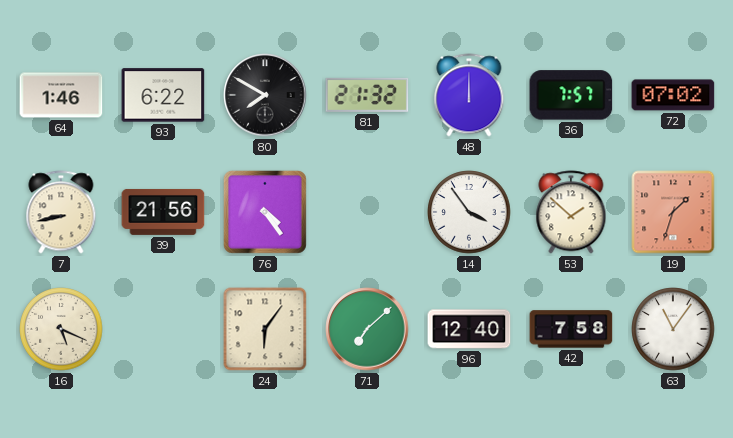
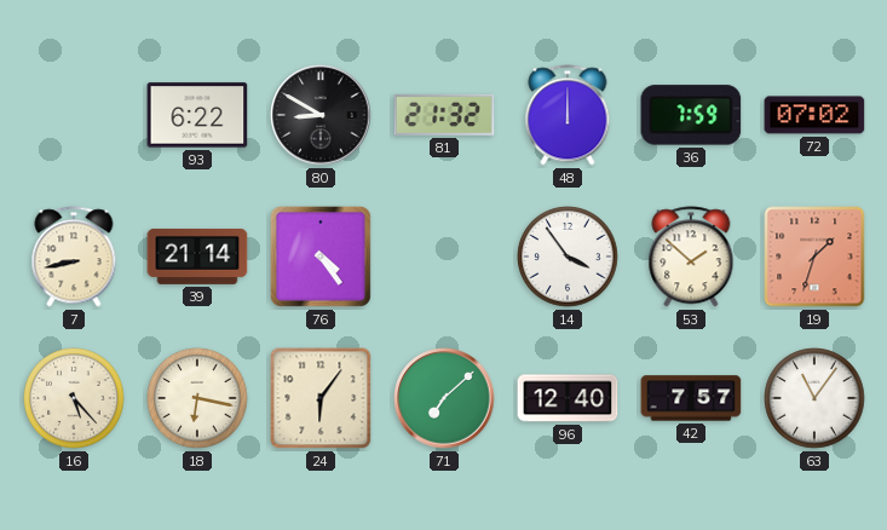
64: 1:46 -> none
80: 7:50 -> 8:50
36: 7:57 -> 7:59
39: 21:56 -> 21:14
16: 5:19 -> 5:23
18: none -> 6:17
42: 7:58 -> 7:57
